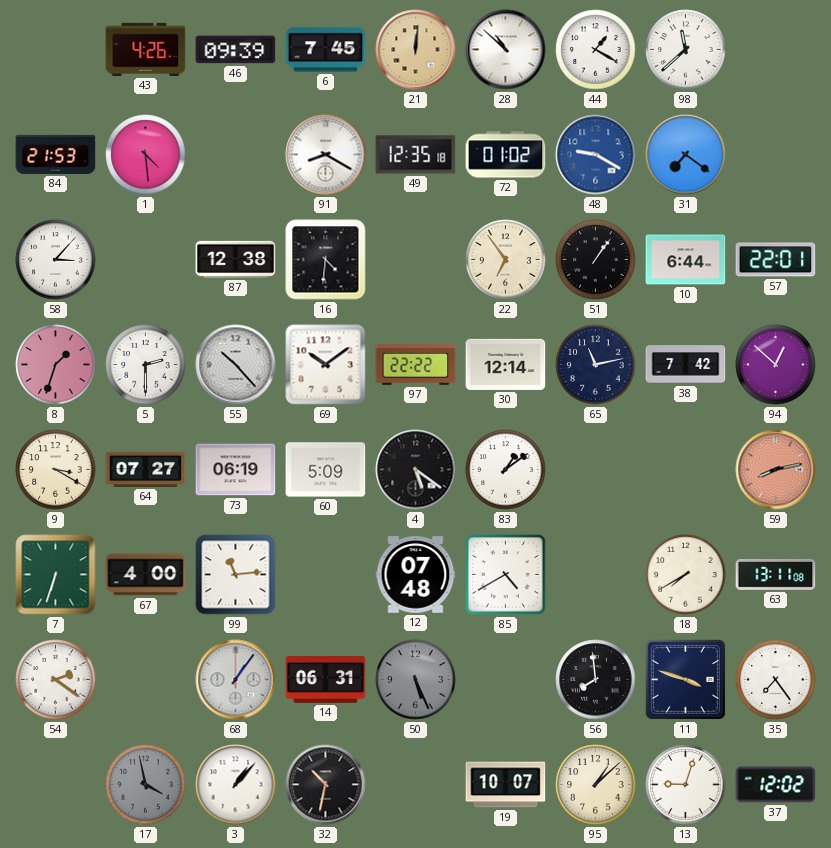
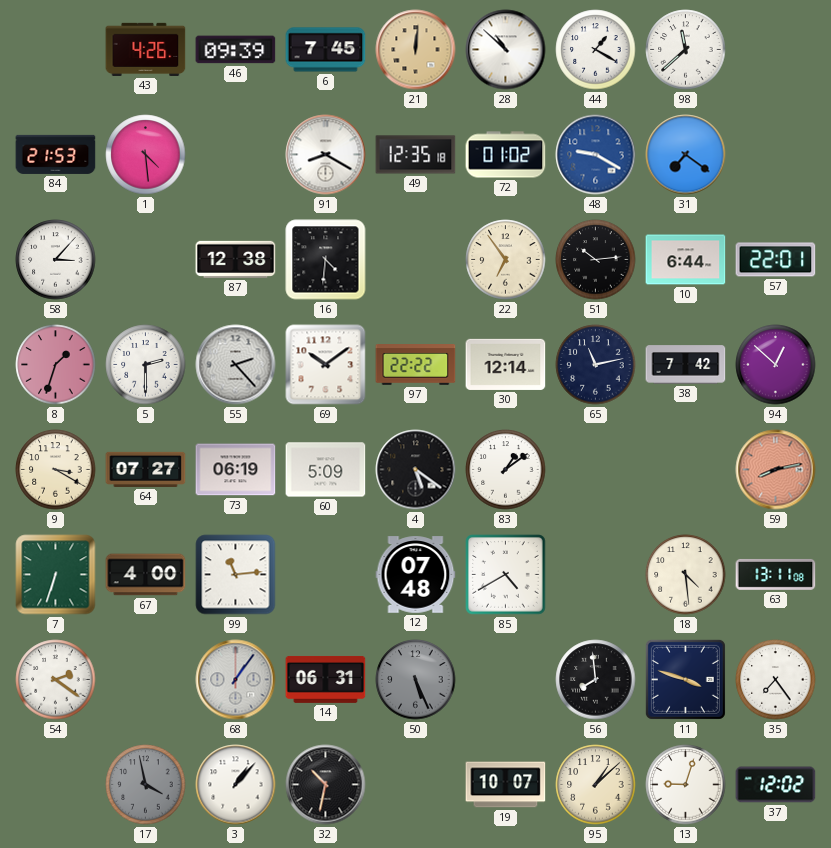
51: 1:06 -> 10:14
55: 10:23 -> 2:23
18: 7:40 -> 4:29
